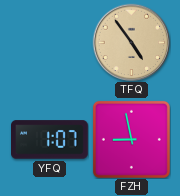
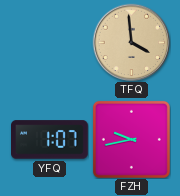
TFQ: 4:54 -> 3:59
FZH: 8:58 -> 9:43
